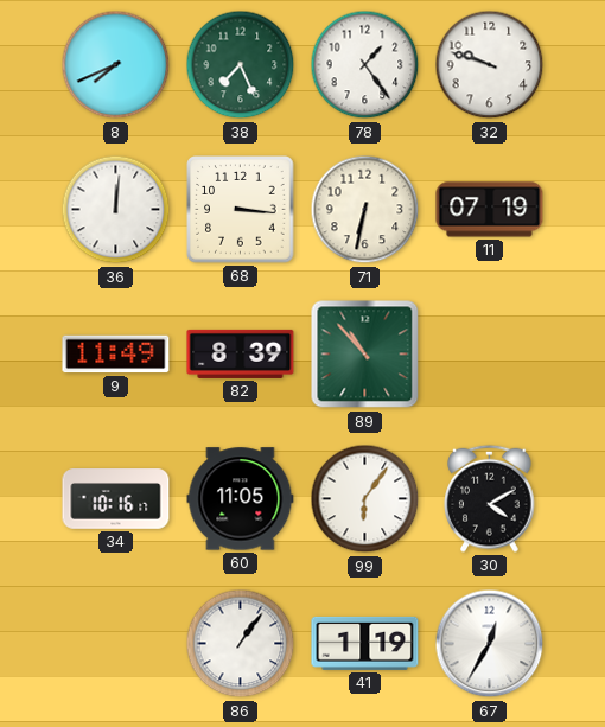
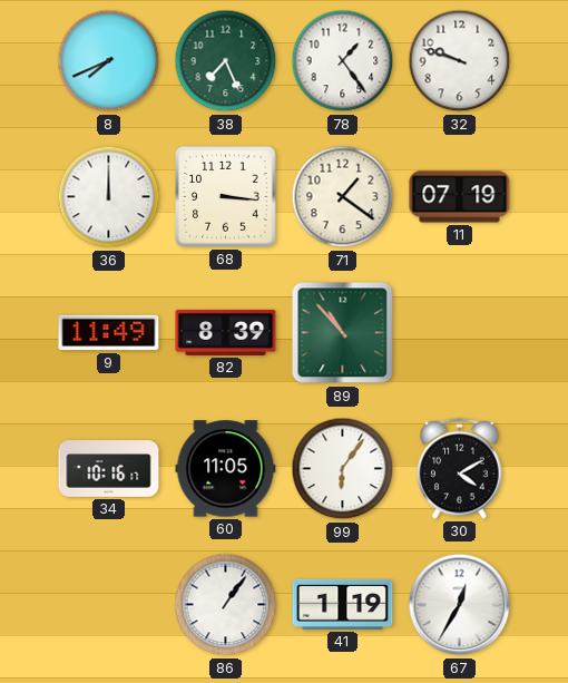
36: 12:01 -> 12:00
71: 6:32 -> 1:21
